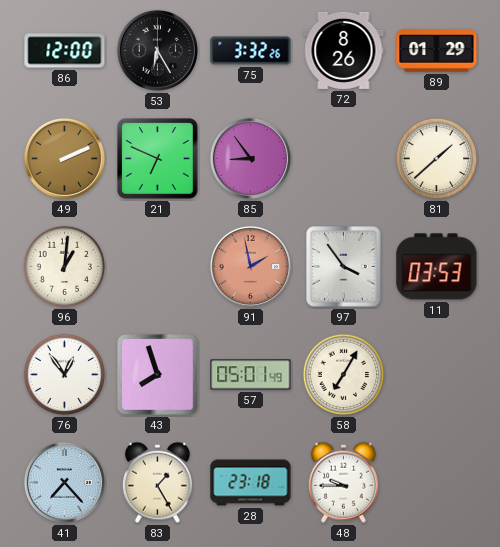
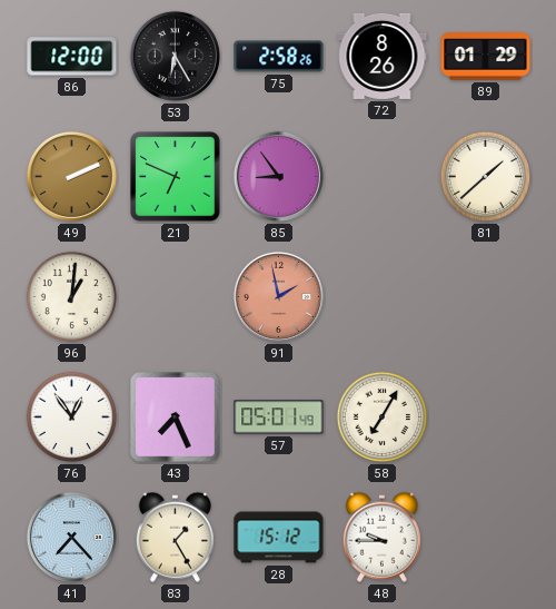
75: 3:32 -> 2:58
97: 3:54 -> none
11: 03:53 -> none
43: 7:57 -> 7:26
28: 23:18 -> 15:12
